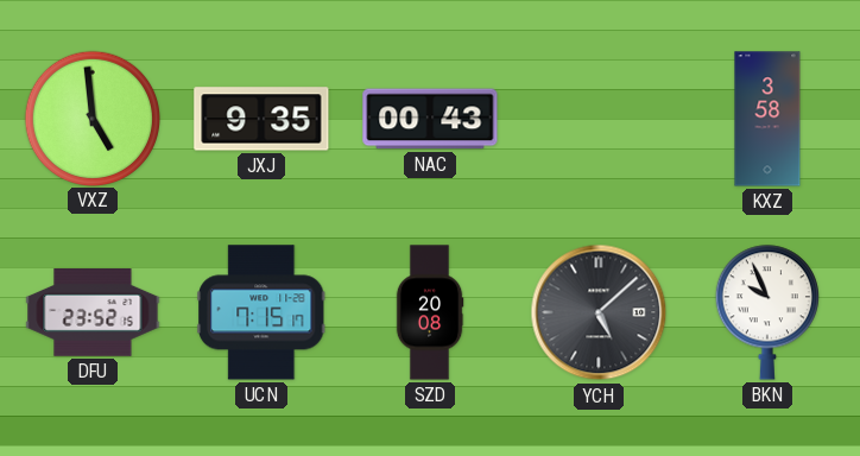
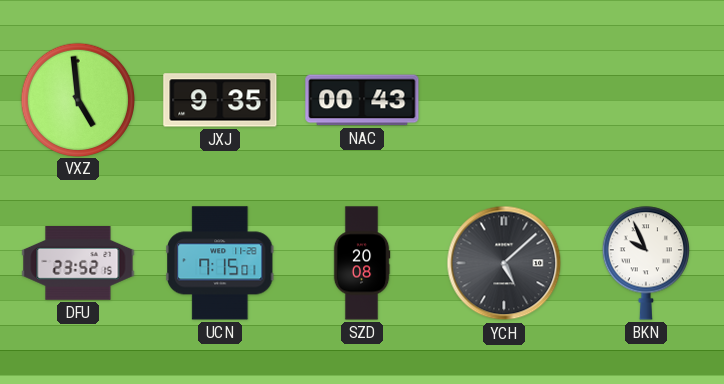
KXZ: 3:58 -> none
UCN: 7:15:17 -> 7:15:01
